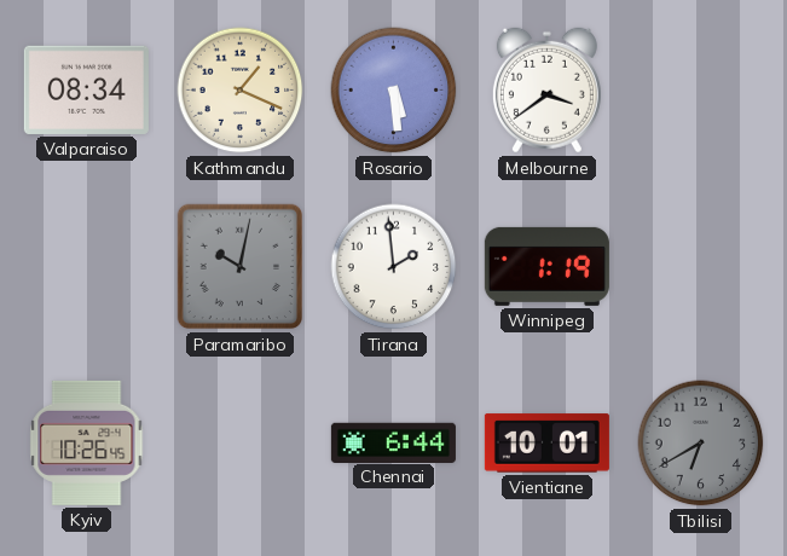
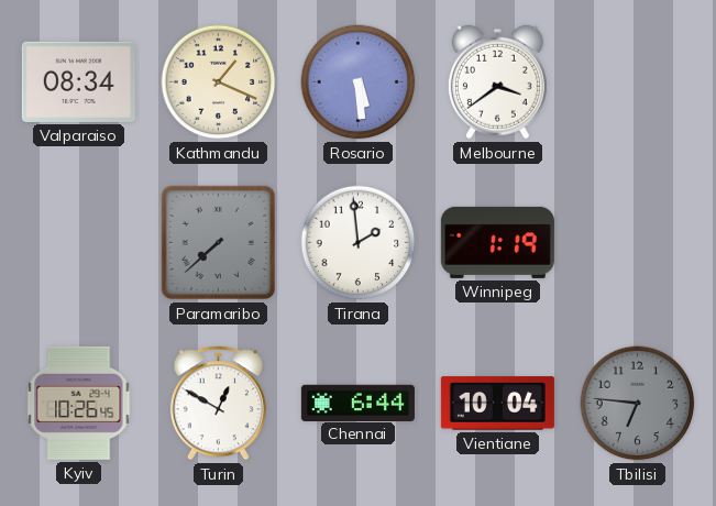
Paramaribo: 10:02 -> 7:38
Turin: none -> 12:50
Vientiane: 10:01 -> 10:04
Tbilisi: 6:40 -> 6:46
